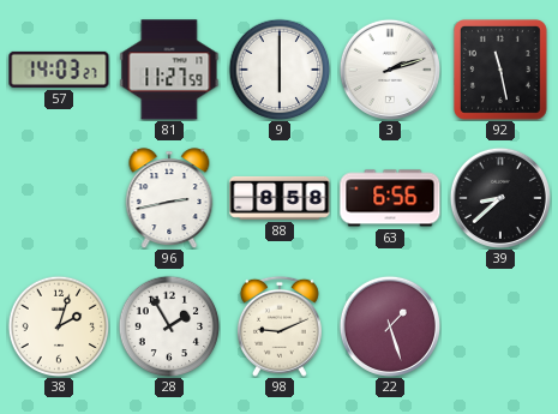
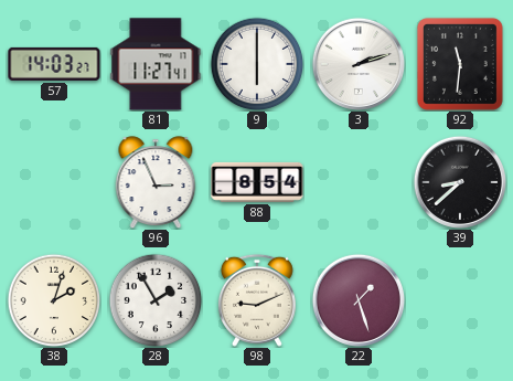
81: 11:27:59 -> 11:27:41
92: 11:28 -> 11:31
96: 2:43 -> 2:56
88: 8:58 -> 8:54
63: 6:56 -> none
